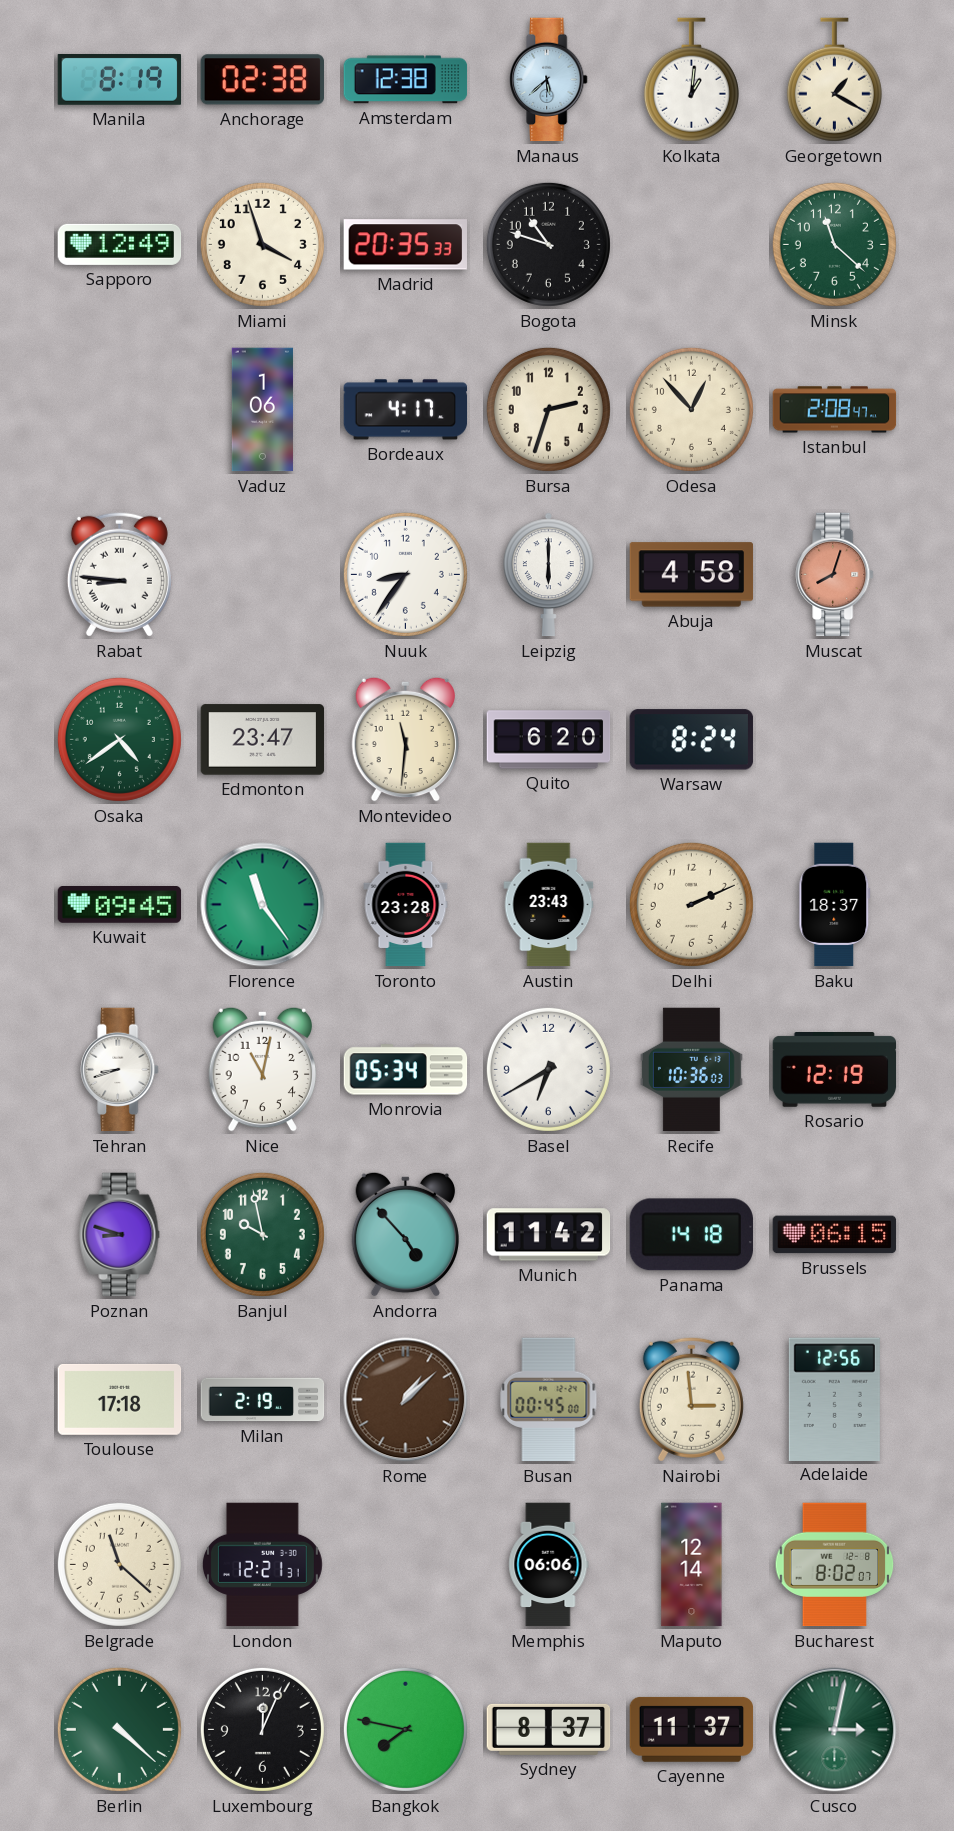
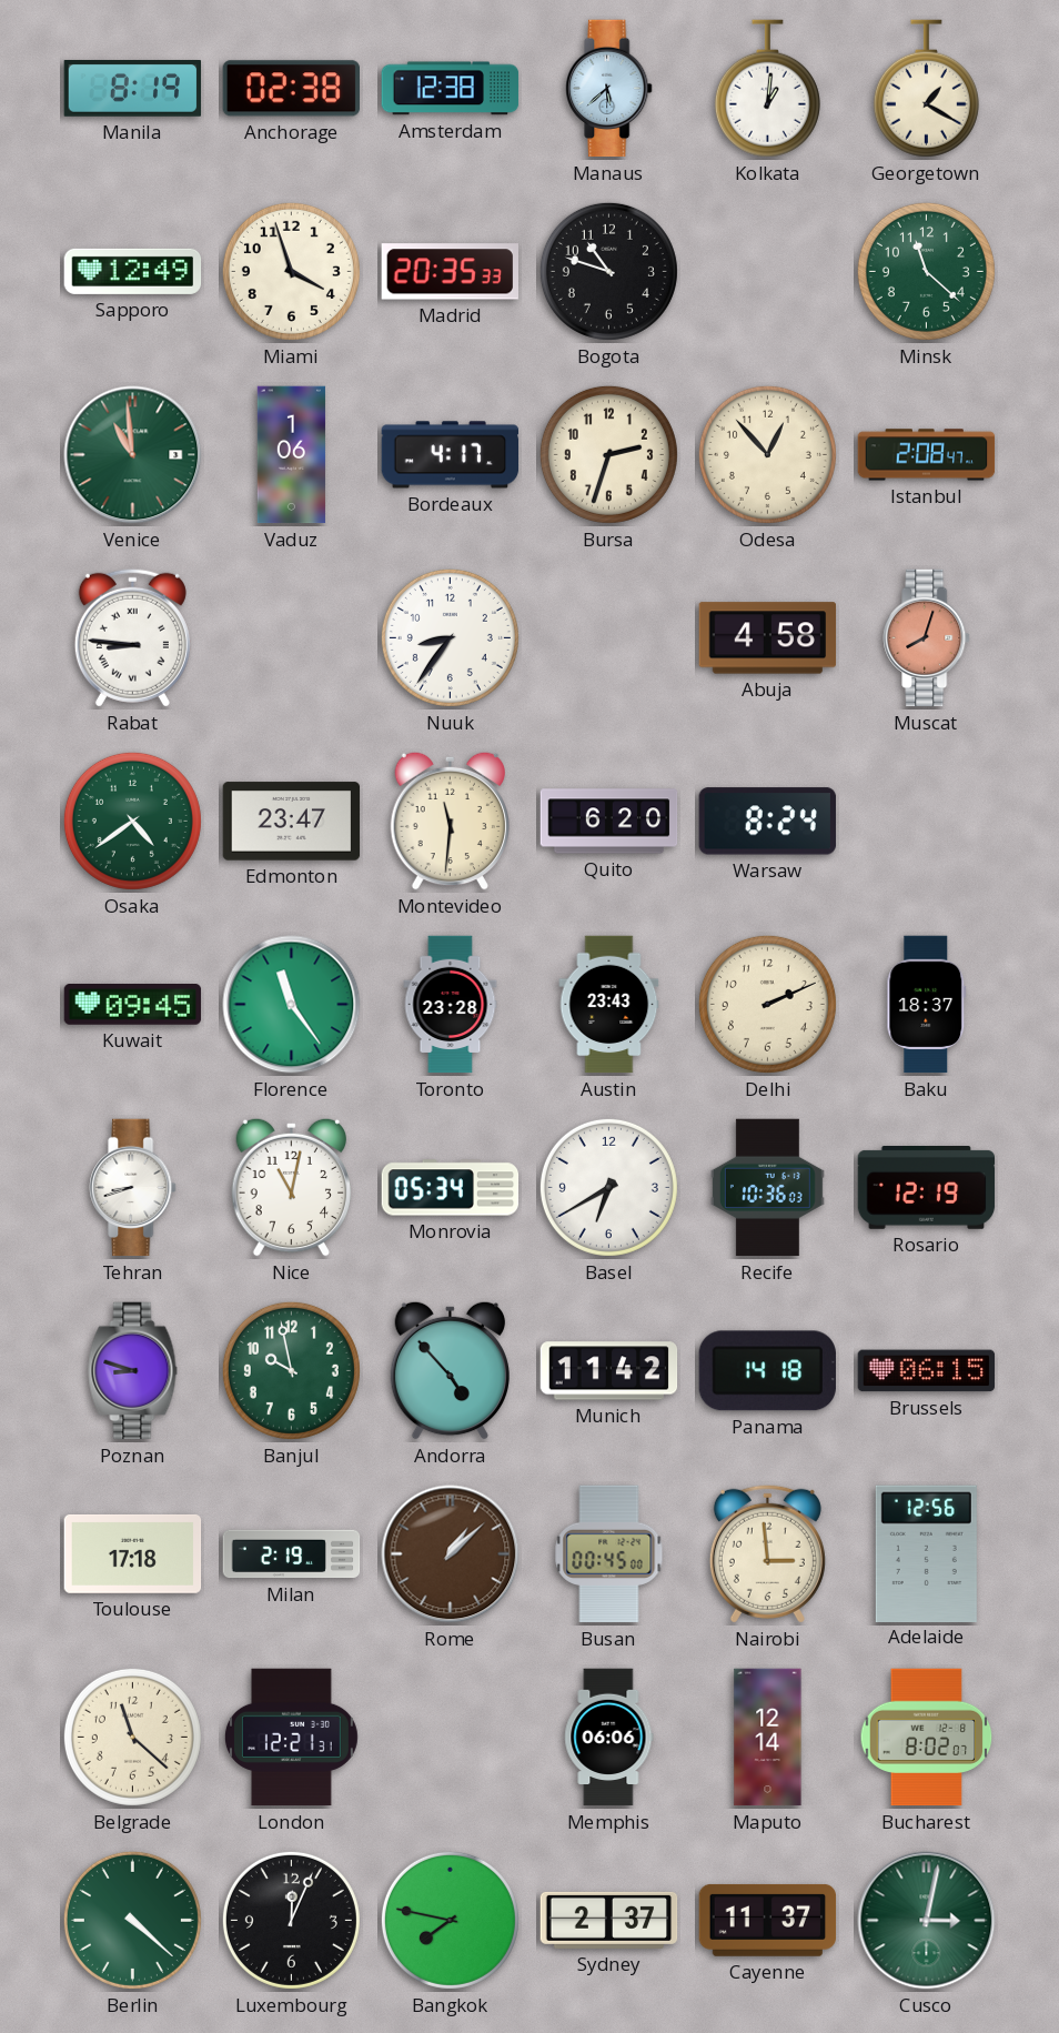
Venice: none -> 10:59
Leipzig: 6:00 -> none
Sydney: 8:37 -> 2:37
